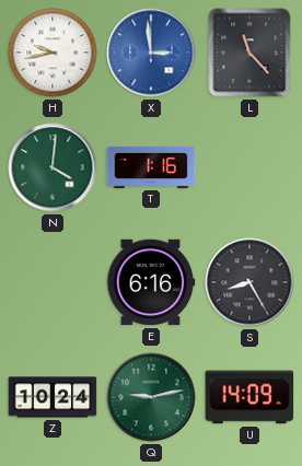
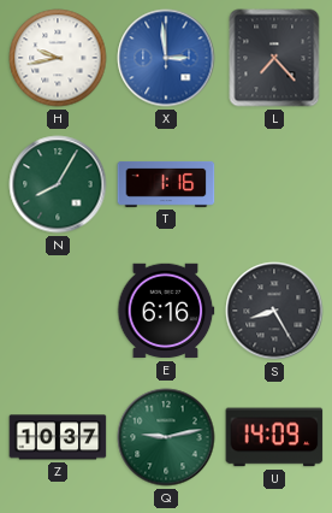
L: 11:23 -> 7:23
N: 4:01 -> 8:05
Z: 10:24 -> 10:37
